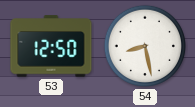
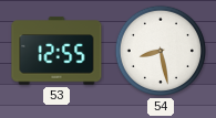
53: 12:50 -> 12:55
